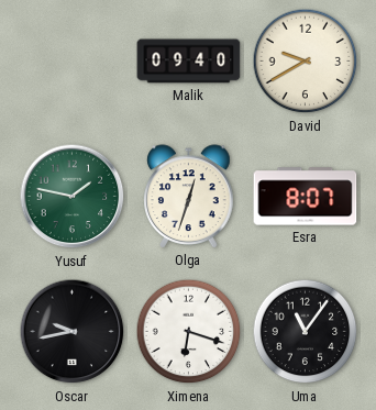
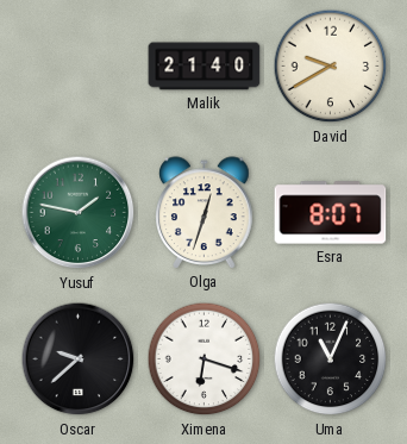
Malik: 09:40 -> 21:40
Oscar: 9:43 -> 9:38
Uma: 11:06 -> 11:04
